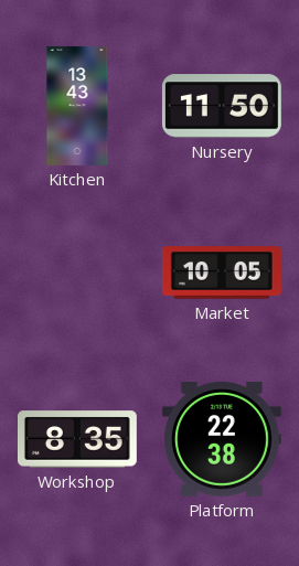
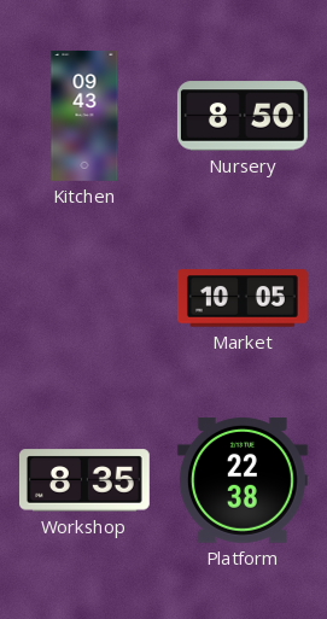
Kitchen: 13:43 -> 09:43
Nursery: 11:50 -> 8:50
